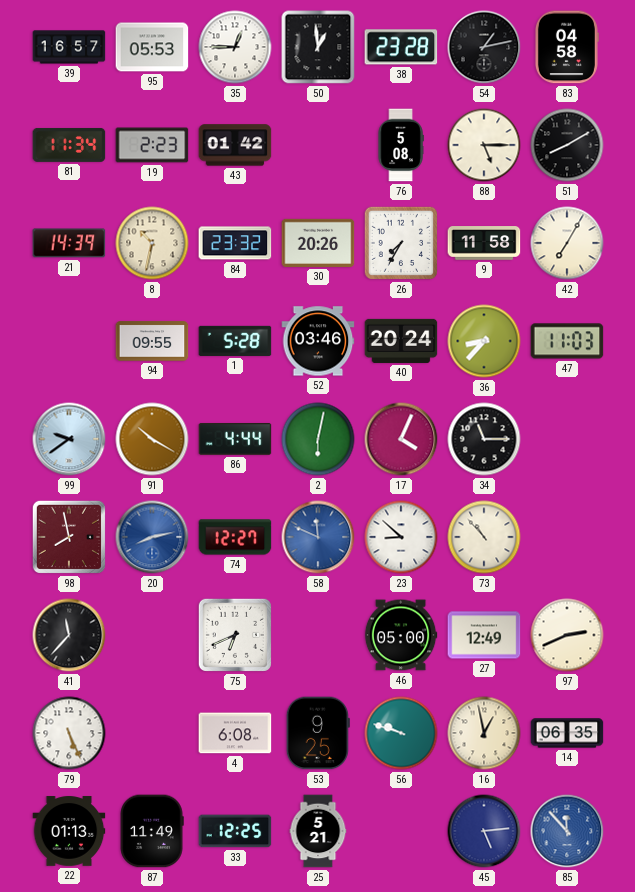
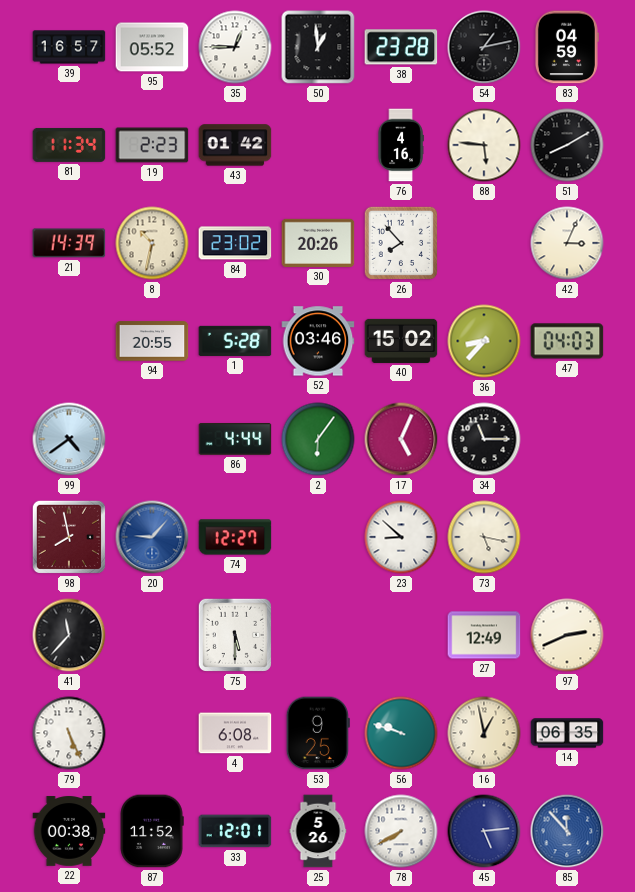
95: 05:53 -> 05:52
83: 04:58 -> 04:59
76: 5:08 -> 4:16
88: 5:15 -> 5:46
84: 23:32 -> 23:02
26: 7:35 -> 7:53
9: 11:58 -> none
42: 7:05 -> 3:04
94: 09:55 -> 20:55
40: 20:24 -> 15:02
47: 11:03 -> 04:03
99: 9:39 -> 4:39
91: 10:20 -> none
2: 6:02 -> 6:06
17: 4:04 -> 5:04
20: 8:13 -> 9:07
58: 11:49 -> none
73: 10:53 -> 5:17
75: 6:41 -> 5:30
46: 05:00 -> none
22: 01:13 -> 00:38
87: 11:49 -> 11:52
33: 12:25 -> 12:01
25: 5:21 -> 5:26
78: none -> 7:40
